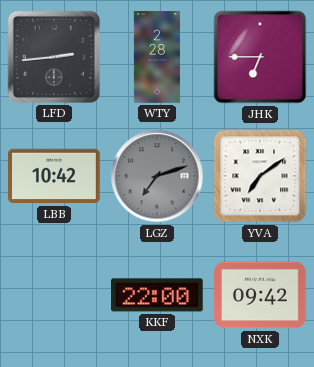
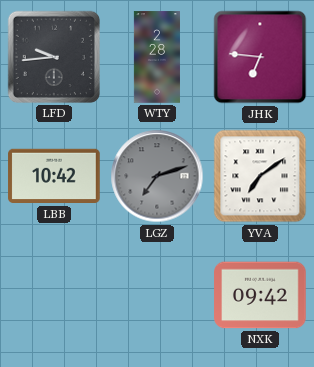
LFD: 2:44 -> 9:44
JHK: 6:45 -> 6:46
KKF: 22:00 -> none
